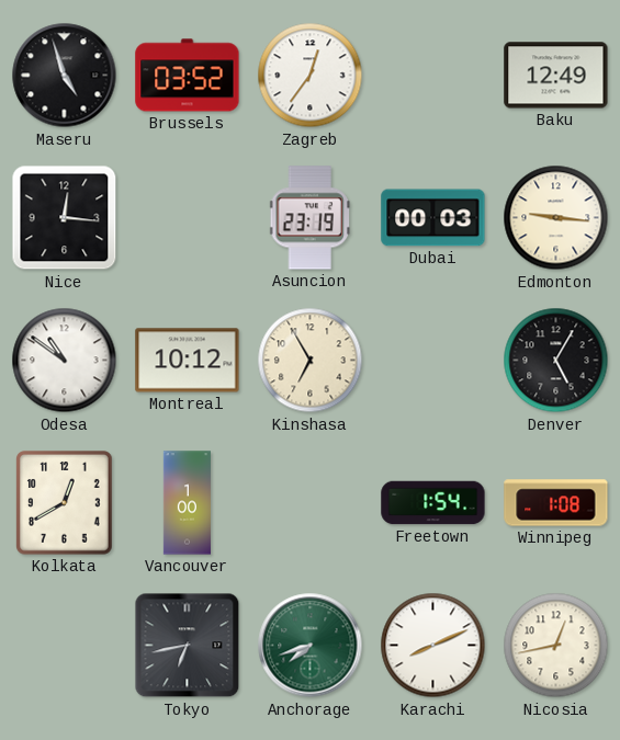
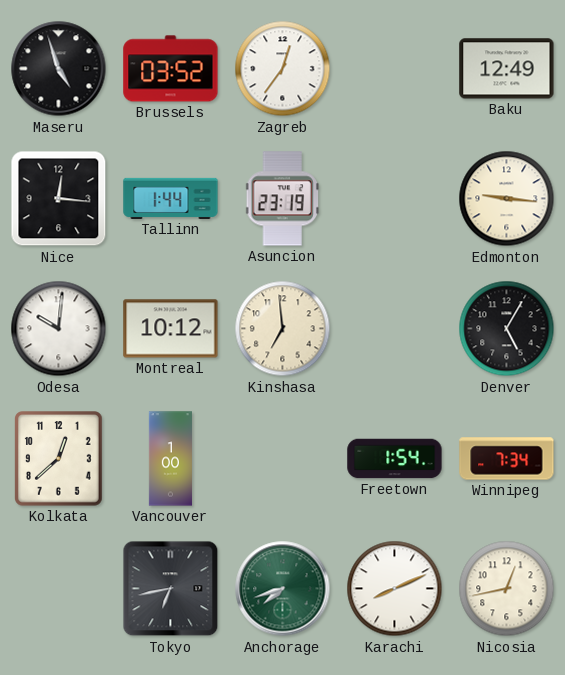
Tallinn: none -> 1:44
Dubai: 00:03 -> none
Odesa: 10:51 -> 10:01
Kinshasa: 6:55 -> 6:59
Kolkata: 12:40 -> 12:38
Winnipeg: 1:08 -> 7:34
